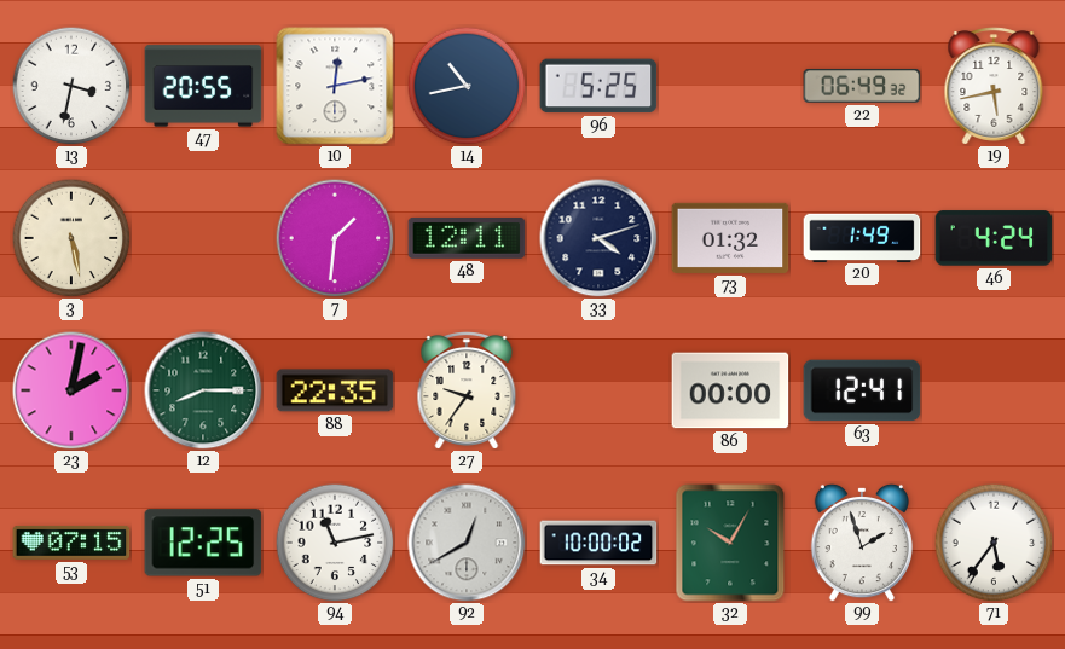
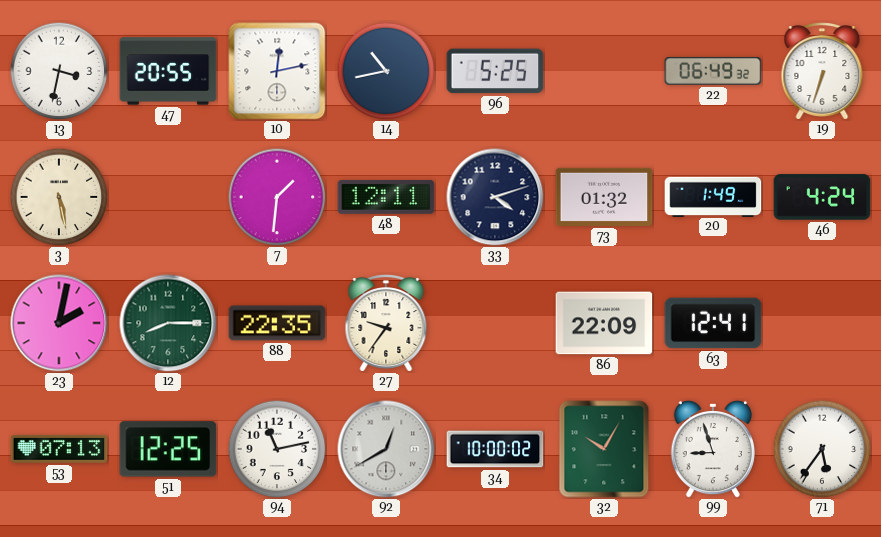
19: 5:43 -> 6:33
86: 00:00 -> 22:09
53: 07:15 -> 07:13
99: 1:57 -> 8:57
